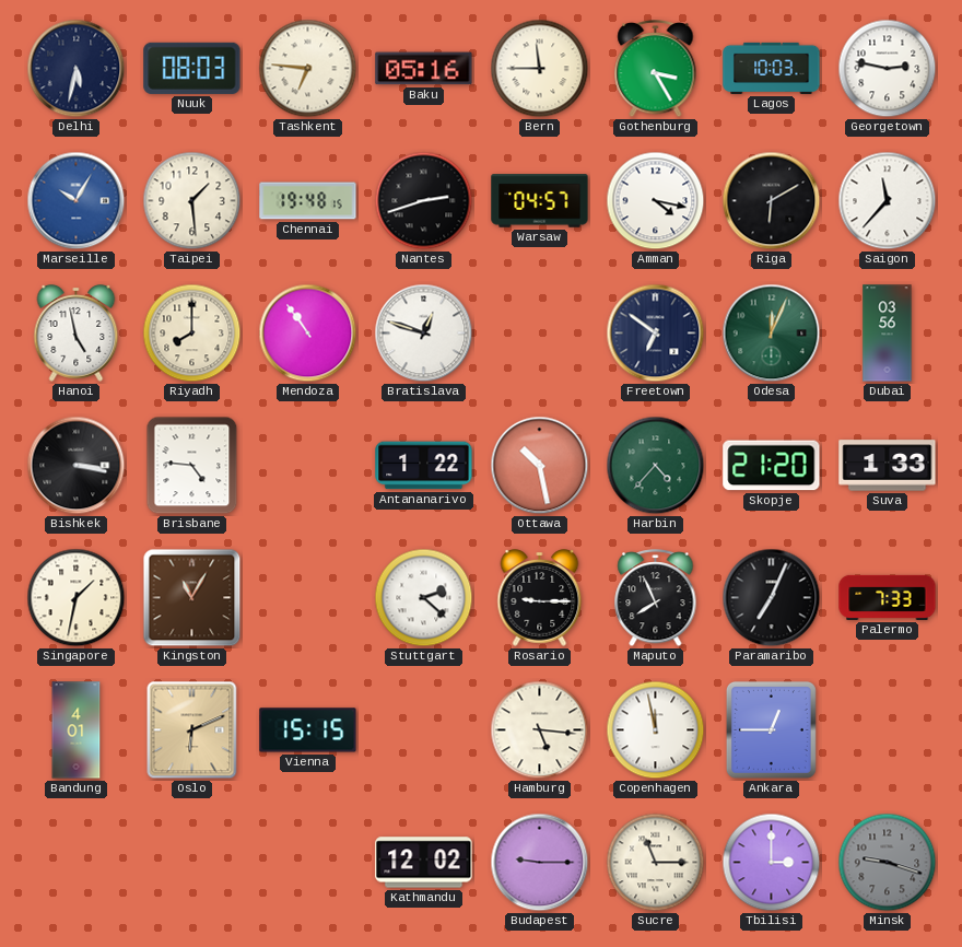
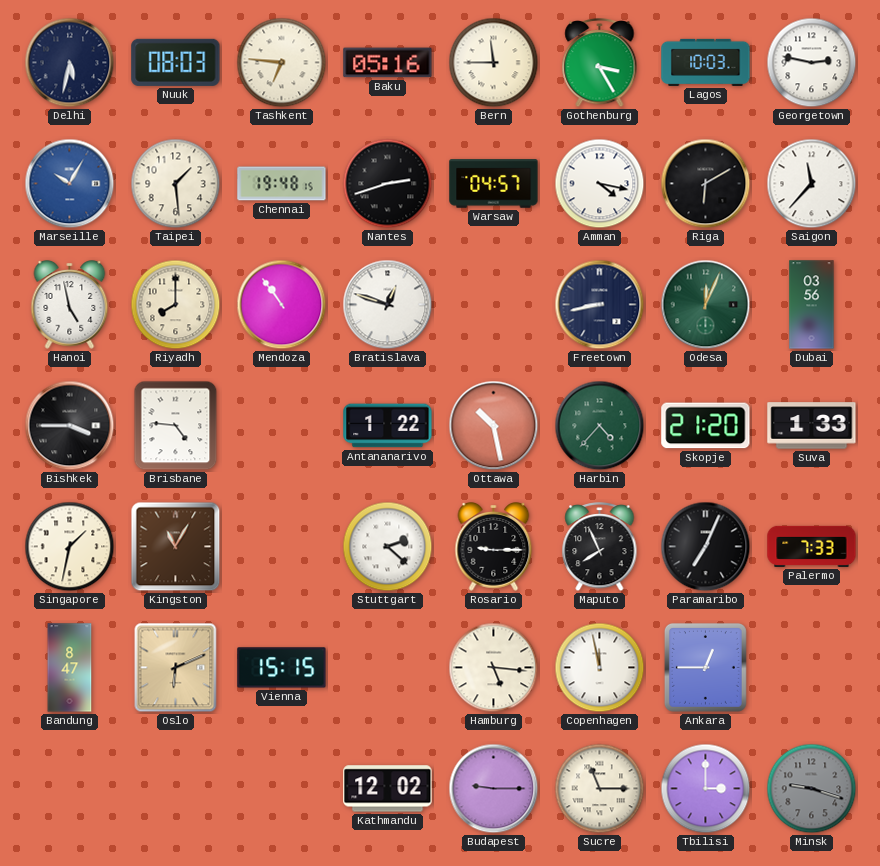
Freetown: 6:51 -> 8:43
Bishkek: 3:17 -> 3:45
Bandung: 4:01 -> 8:47
